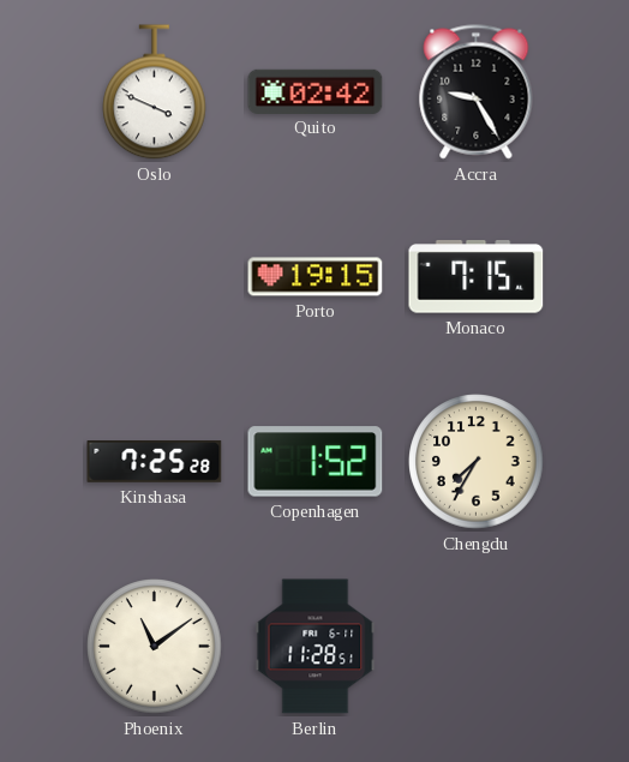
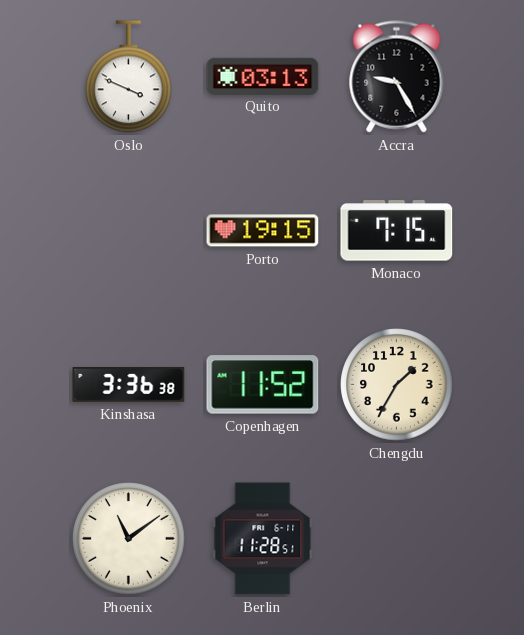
Quito: 02:42 -> 03:13
Kinshasa: 7:25 -> 3:36
Copenhagen: 1:52 -> 11:52
Chengdu: 7:35 -> 1:35
